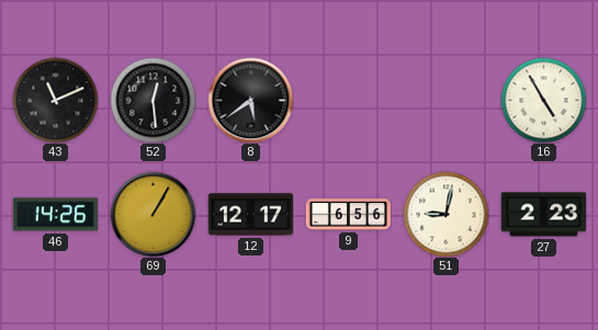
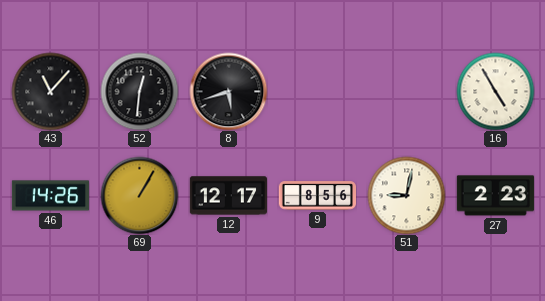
43: 11:11 -> 11:07
52: 12:29 -> 12:31
8: 5:39 -> 5:42
9: 6:56 -> 8:56
